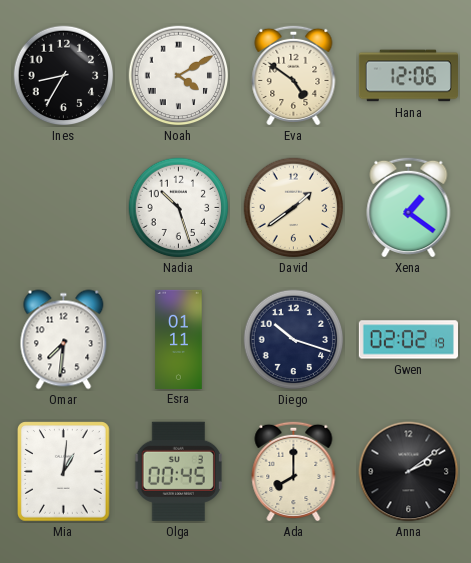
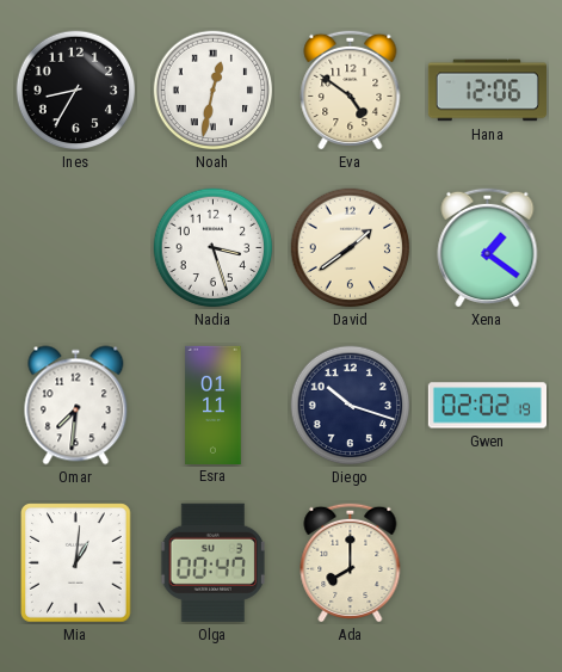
Noah: 4:10 -> 12:32
Nadia: 10:27 -> 3:27
Olga: 00:45 -> 00:47
Anna: 2:09 -> none
